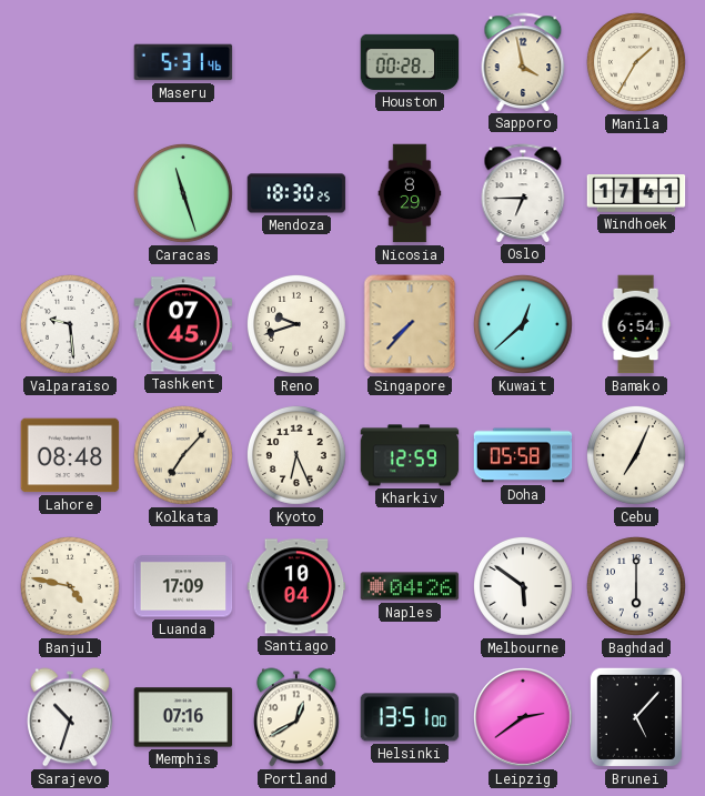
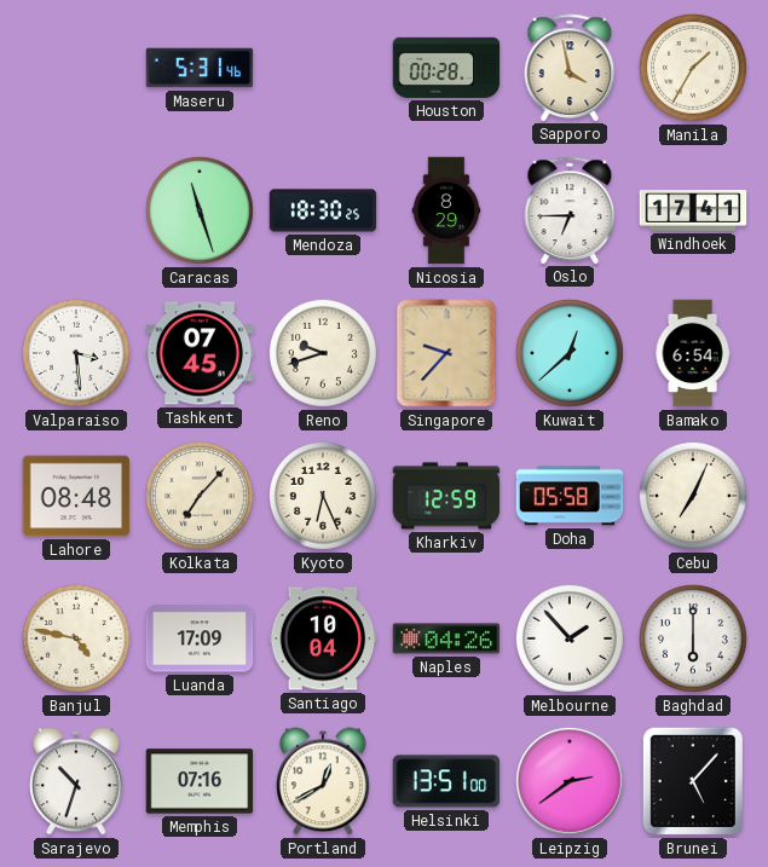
Valparaiso: 9:29 -> 3:29
Singapore: 7:37 -> 9:37
Melbourne: 5:51 -> 1:53
